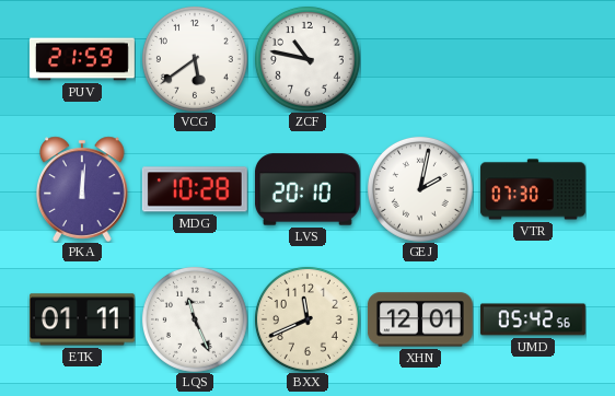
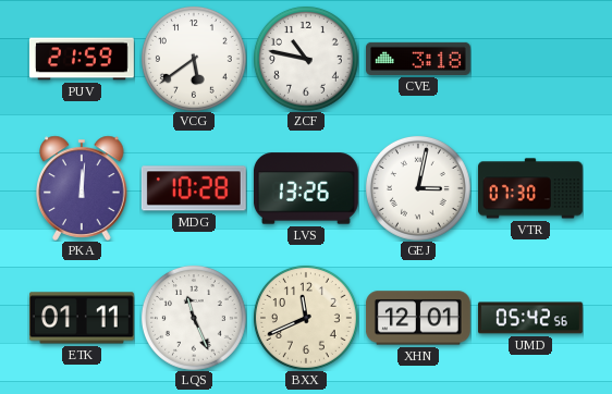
CVE: none -> 3:18
LVS: 20:10 -> 13:26
GEJ: 2:02 -> 3:02
